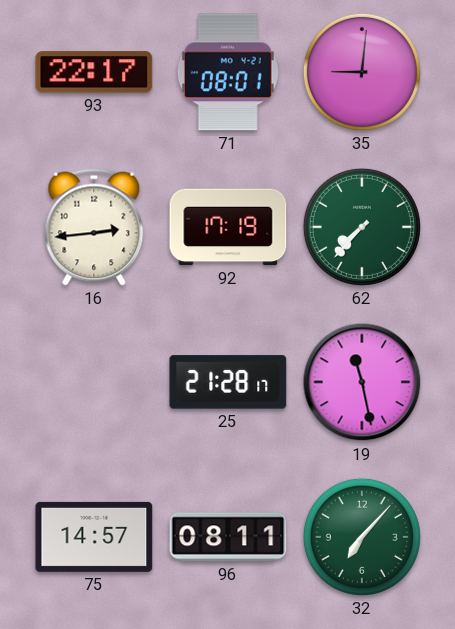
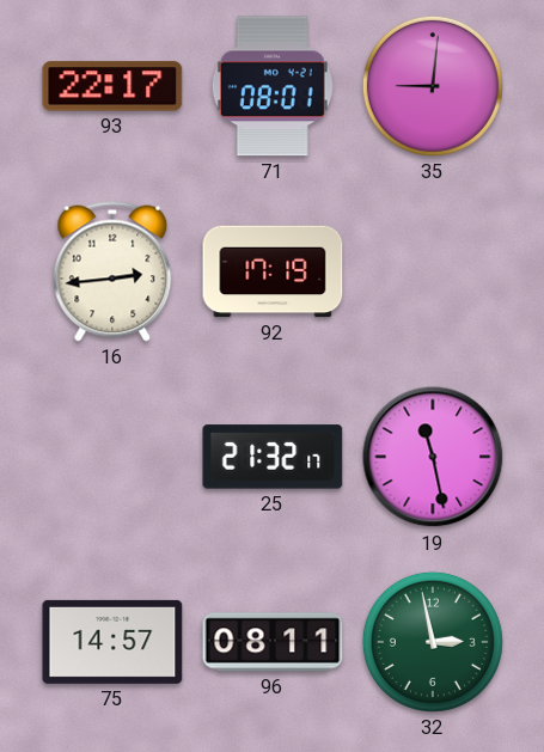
62: 7:37 -> none
25: 21:28 -> 21:32
32: 7:07 -> 2:58
